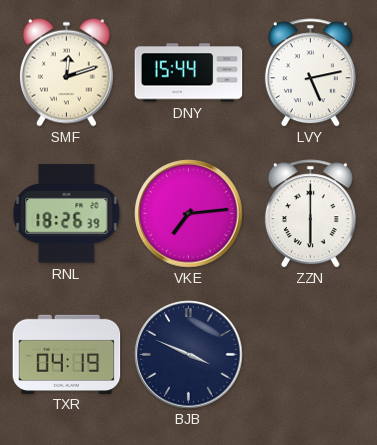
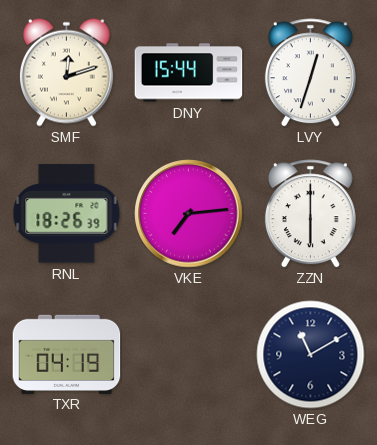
LVY: 5:13 -> 12:33
BJB: 3:49 -> none
WEG: none -> 11:10
